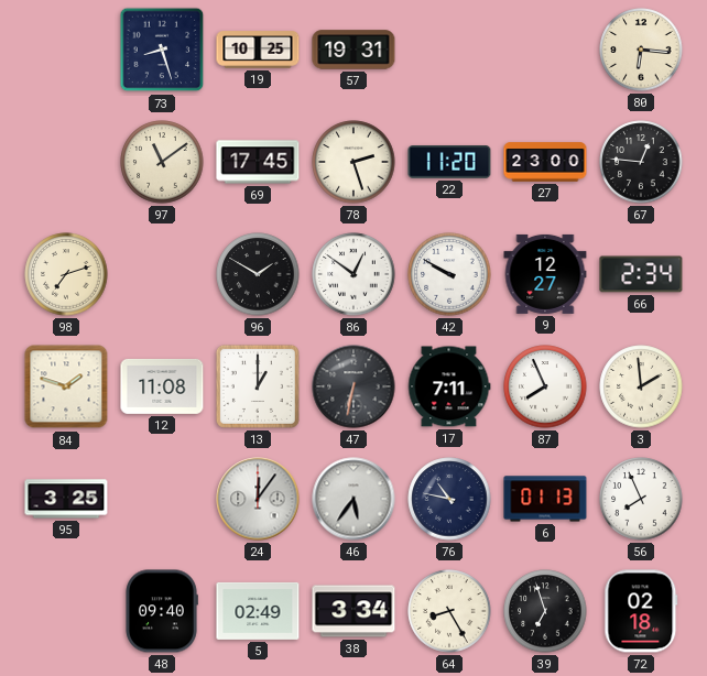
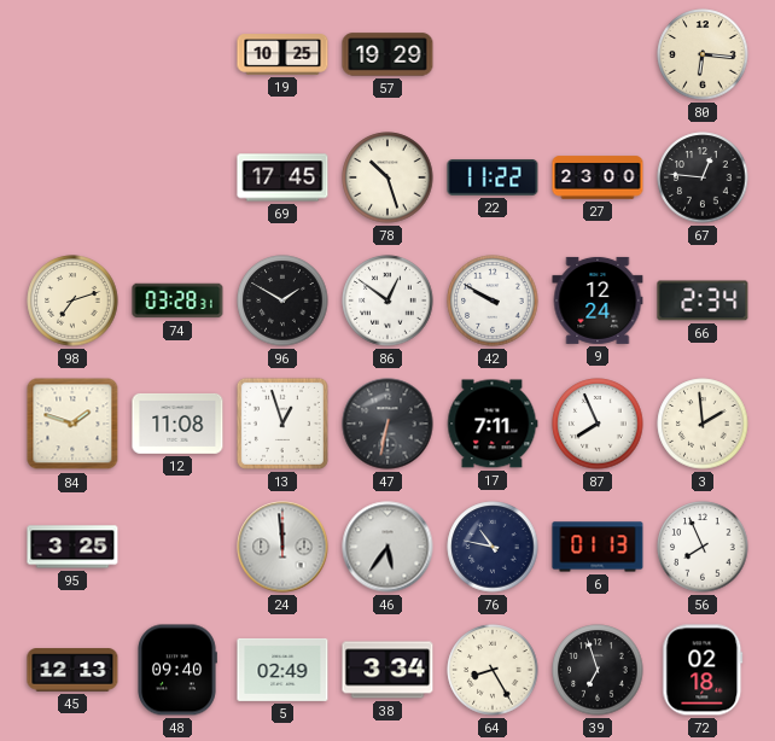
73: 8:27 -> none
57: 19:31 -> 19:29
97: 11:09 -> none
78: 2:27 -> 10:27
22: 11:20 -> 11:22
74: none -> 03:28
9: 12:27 -> 12:24
13: 1:00 -> 12:57
24: 12:06 -> 11:59
45: none -> 12:13
